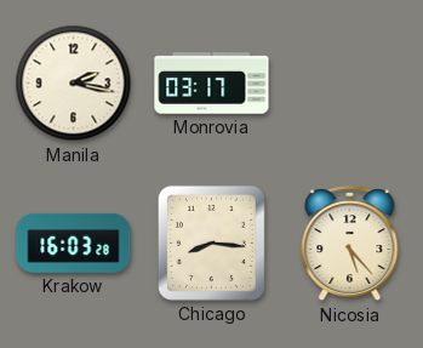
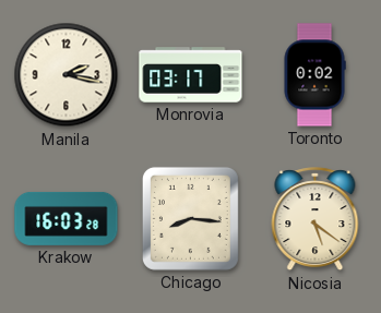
Toronto: none -> 0:02
Nicosia: 5:23 -> 5:21
